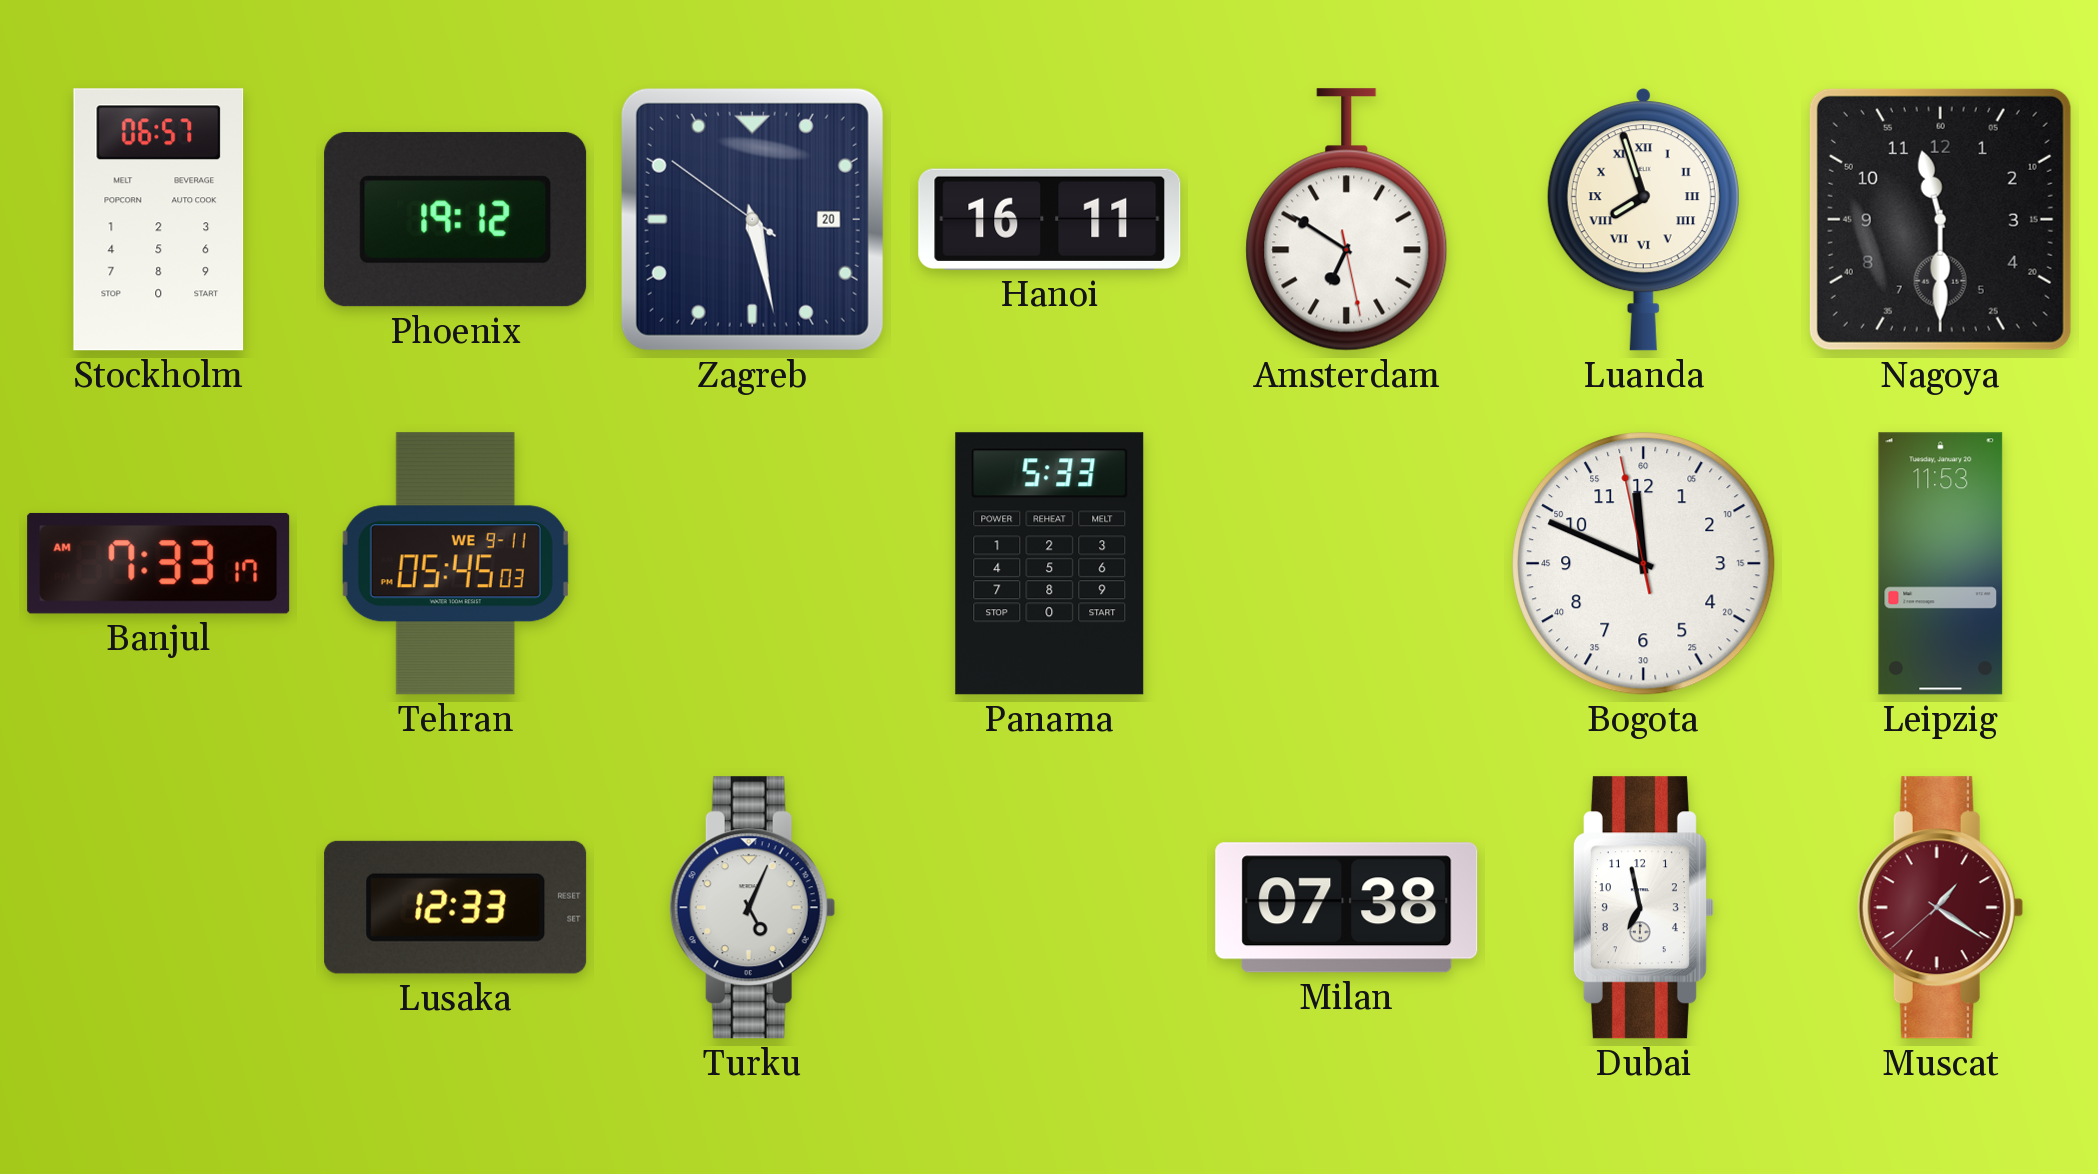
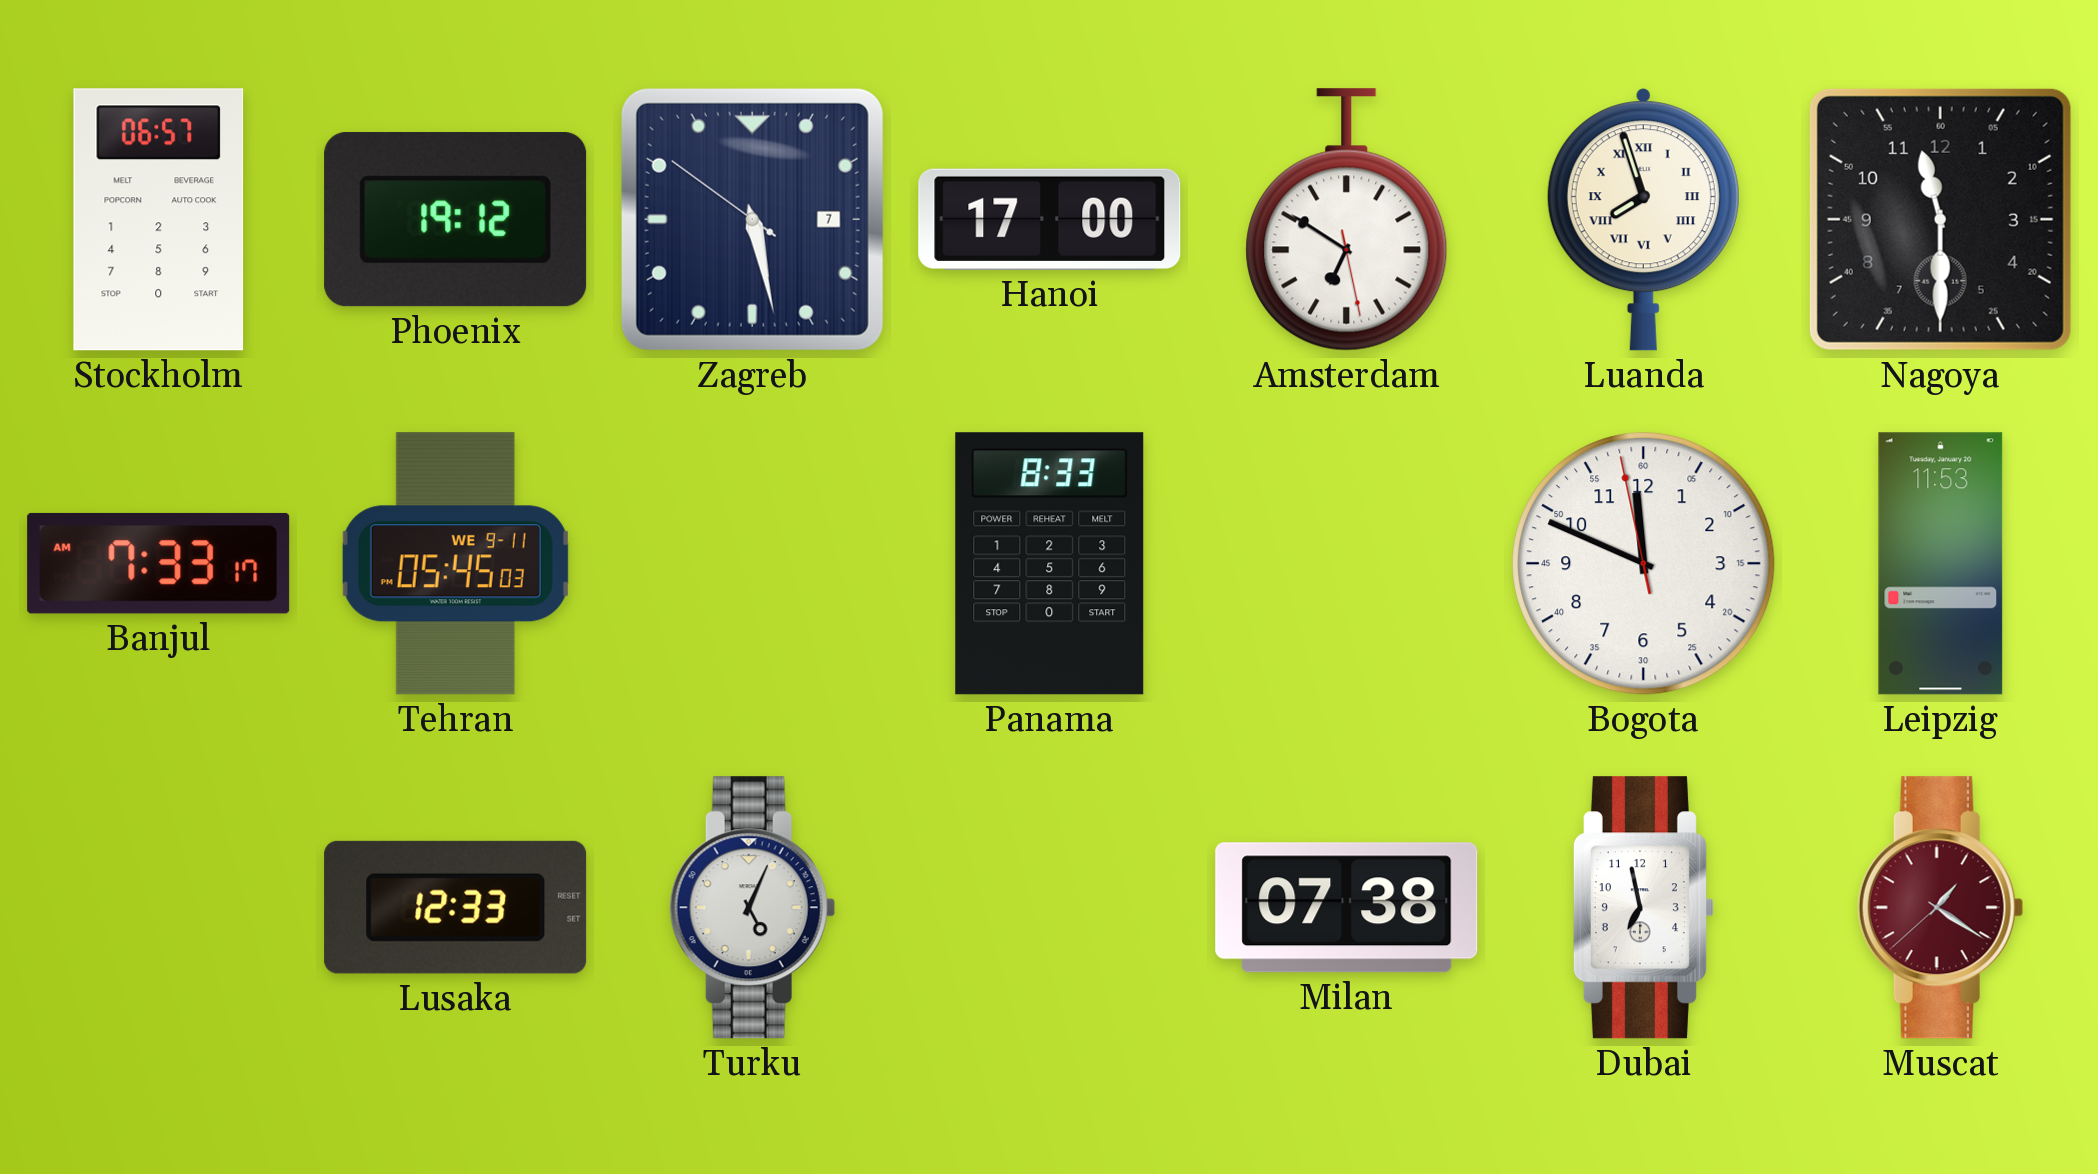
Zagreb date: 20 -> 7
Hanoi: 16:11 -> 17:00
Panama: 5:33 -> 8:33
